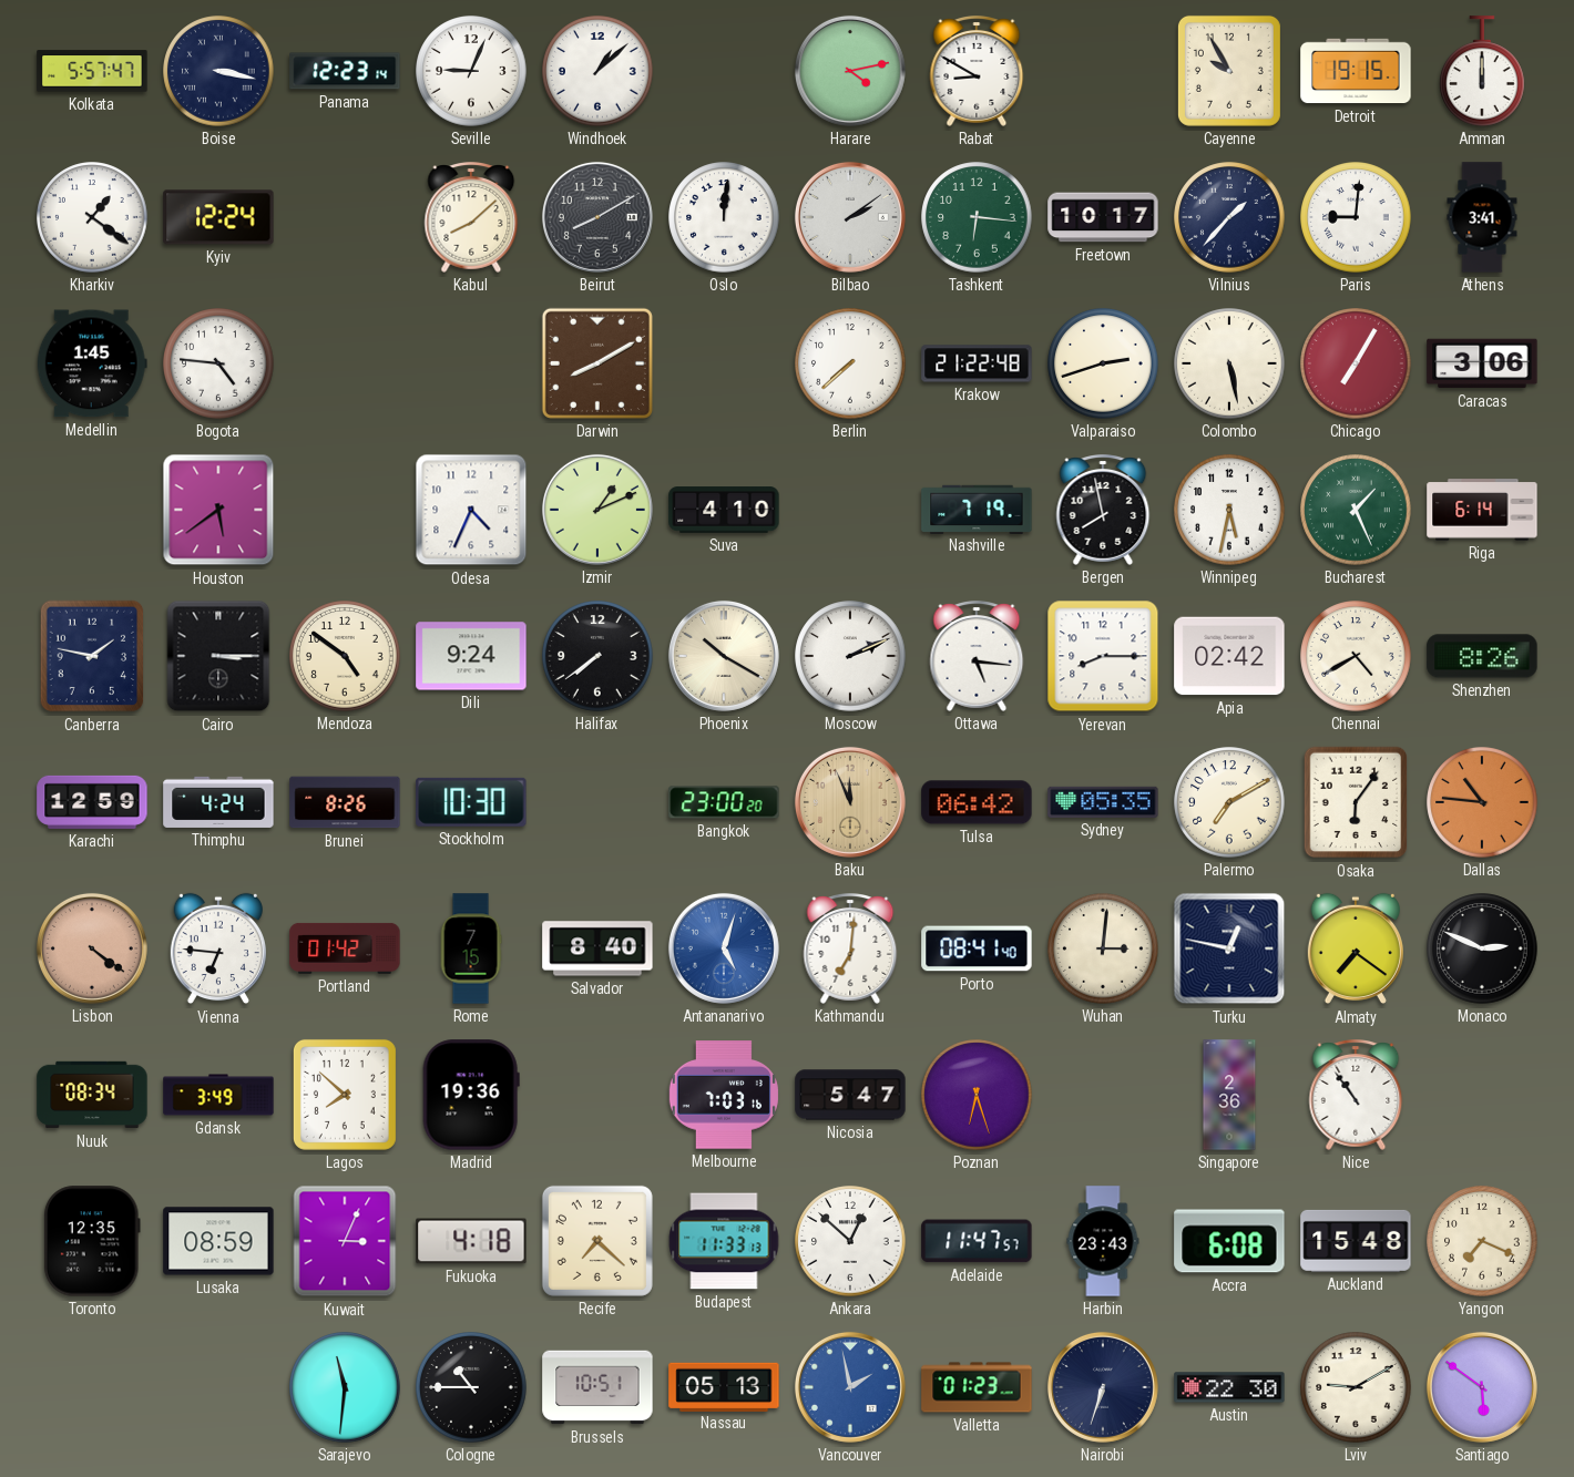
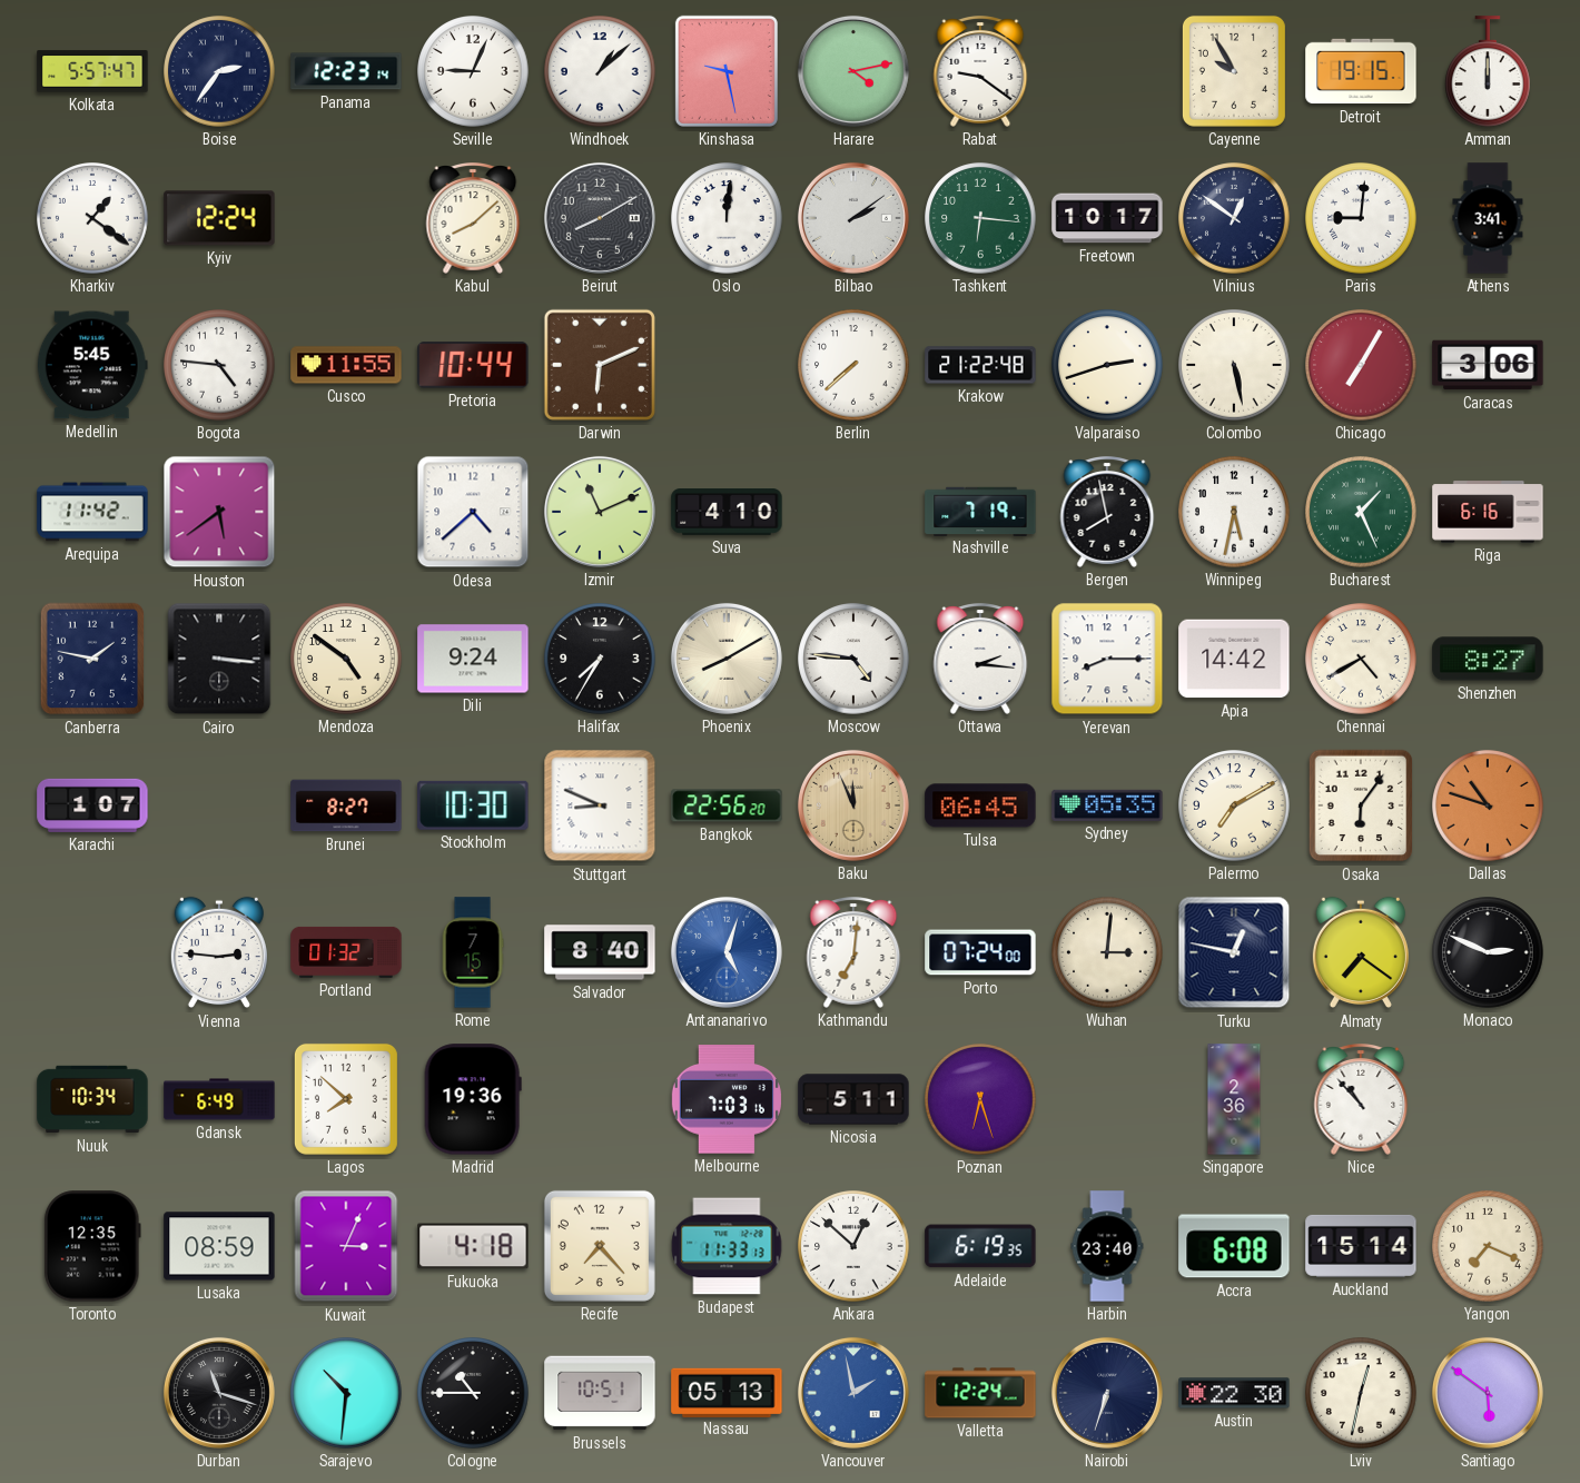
Boise: 3:17 -> 2:36
Kinshasa: none -> 9:28
Rabat: 8:50 -> 9:21
Vilnius: 1:37 -> 12:51
Medellin: 1:45 -> 5:45
Cusco: none -> 11:55
Pretoria: none -> 10:44
Darwin: 8:10 -> 6:11
Arequipa: none -> 11:42
Odesa: 4:34 -> 4:38
Izmir: 1:11 -> 11:11
Riga: 6:14 -> 6:16
Cairo: 3:15 -> 3:16
Halifax: 7:39 -> 7:35
Phoenix: 10:20 -> 8:10
Moscow: 2:11 -> 4:46
Ottawa: 5:16 -> 2:16
Apia: 02:42 -> 14:42
Shenzhen: 8:26 -> 8:27
Karachi: 12:59 -> 1:07
Thimphu: 4:24 -> none
Brunei: 8:26 -> 8:27
Stuttgart: none -> 8:49
Bangkok: 23:00 -> 22:56
Tulsa: 06:42 -> 06:45
Dallas: 10:46 -> 10:48
Lisbon: 4:21 -> none
Vienna: 6:46 -> 2:46
Portland: 01:42 -> 01:32
Porto: 08:41 -> 07:24
Nuuk: 08:34 -> 10:34
Gdansk: 3:49 -> 6:49
Nicosia: 5:47 -> 5:11
Nice: 10:54 -> 10:53
Recife: 7:22 -> 7:23
Adelaide: 11:47 -> 6:19
Harbin: 23:43 -> 23:40
Auckland: 15:48 -> 15:14
Durban: none -> 11:18
Sarajevo: 11:31 -> 10:31
Valletta: 01:23 -> 12:24
Lviv: 9:10 -> 12:32
